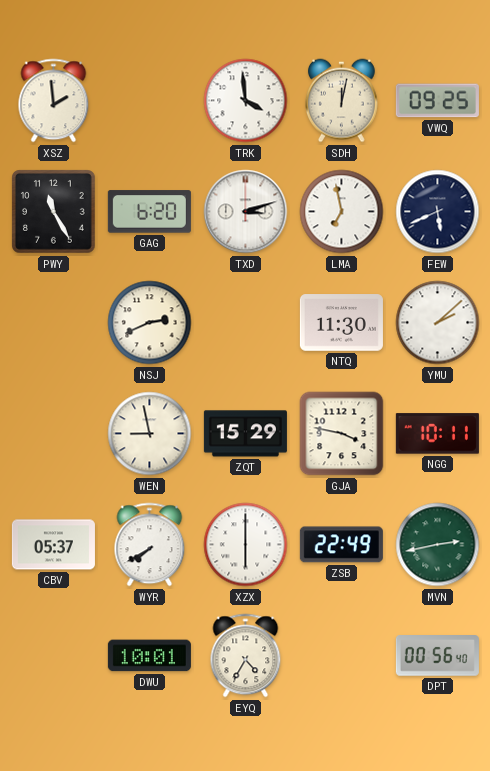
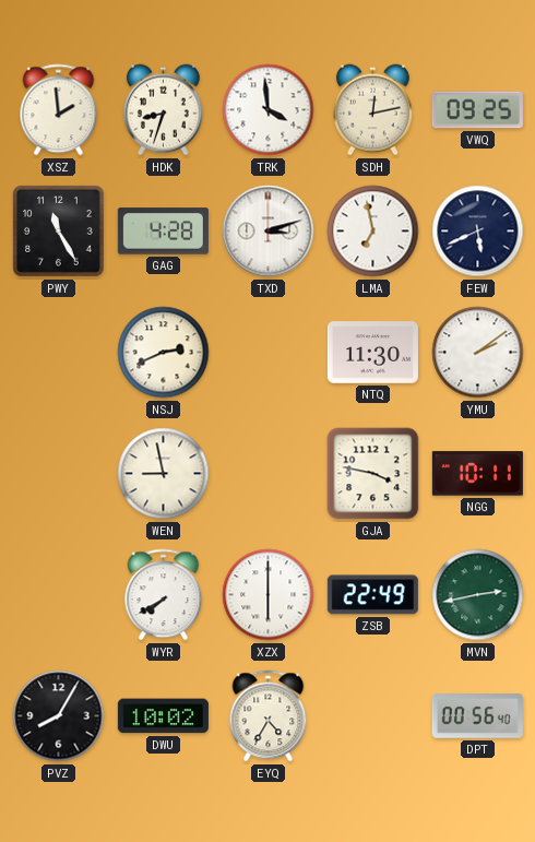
HDK: none -> 8:33
SDH: 12:02 -> 12:13
GAG: 6:20 -> 4:28
YMU: 2:08 -> 2:09
ZQT: 15:29 -> none
CBV: 05:37 -> none
PVZ: none -> 8:05
DWU: 10:01 -> 10:02
